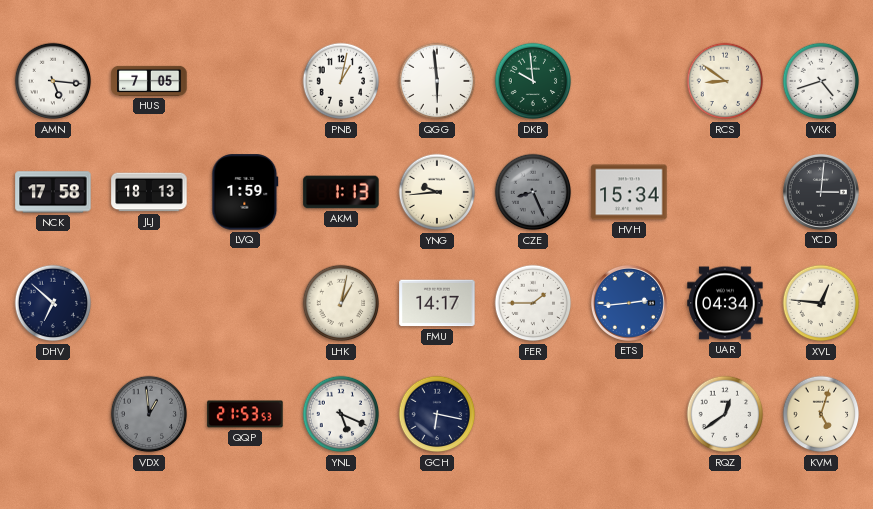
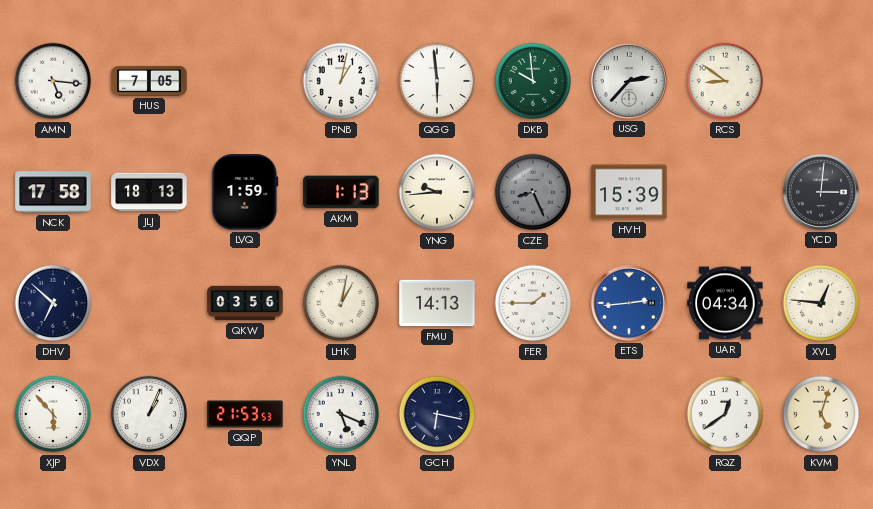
USG: none -> 2:37
VKK: 4:42 -> none
HVH: 15:34 -> 15:39
QKW: none -> 03:56
FMU: 14:17 -> 14:13
XJP: none -> 5:53
VDX: 12:59 -> 1:04
VDX dial: grey -> white
